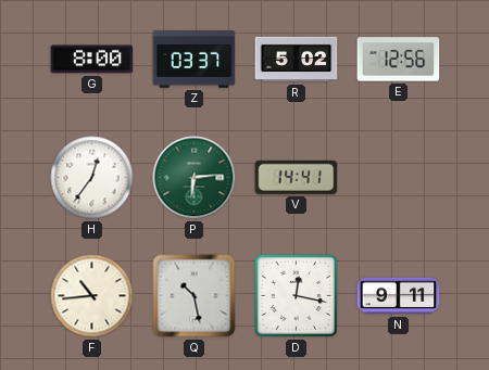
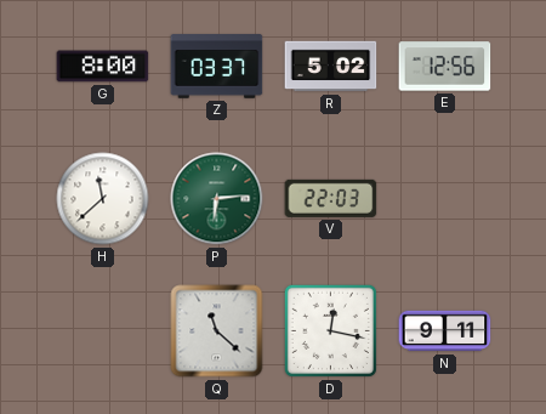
H: 12:36 -> 11:38
V: 14:41 -> 22:03
F: 10:44 -> none
Q: 10:28 -> 11:22
